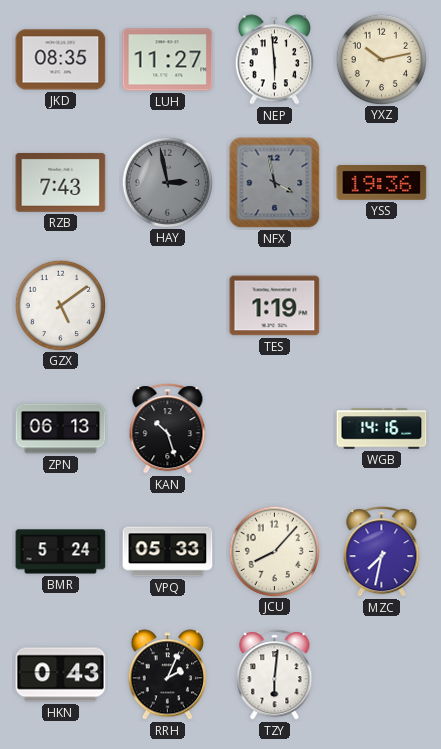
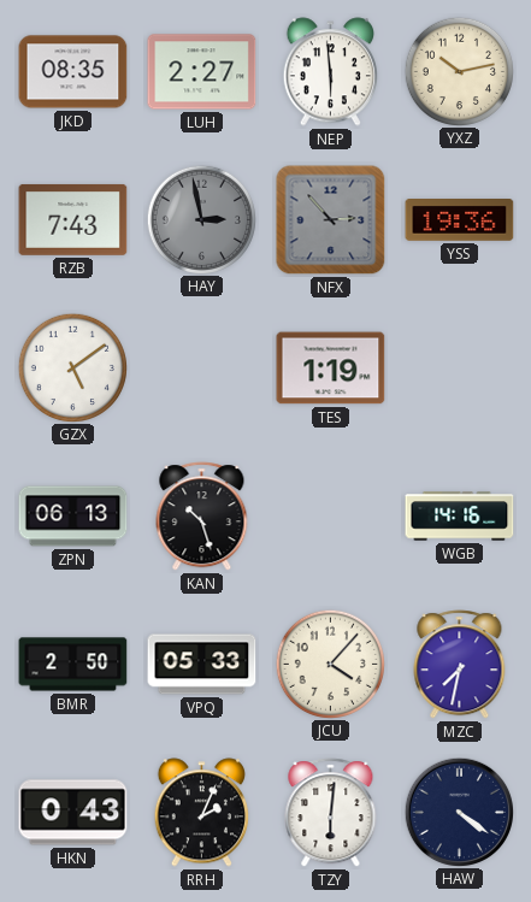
LUH: 11:27 -> 2:27
NFX: 3:58 -> 2:53
BMR: 5:24 -> 2:50
JCU: 8:07 -> 4:07
HAW: none -> 4:21
